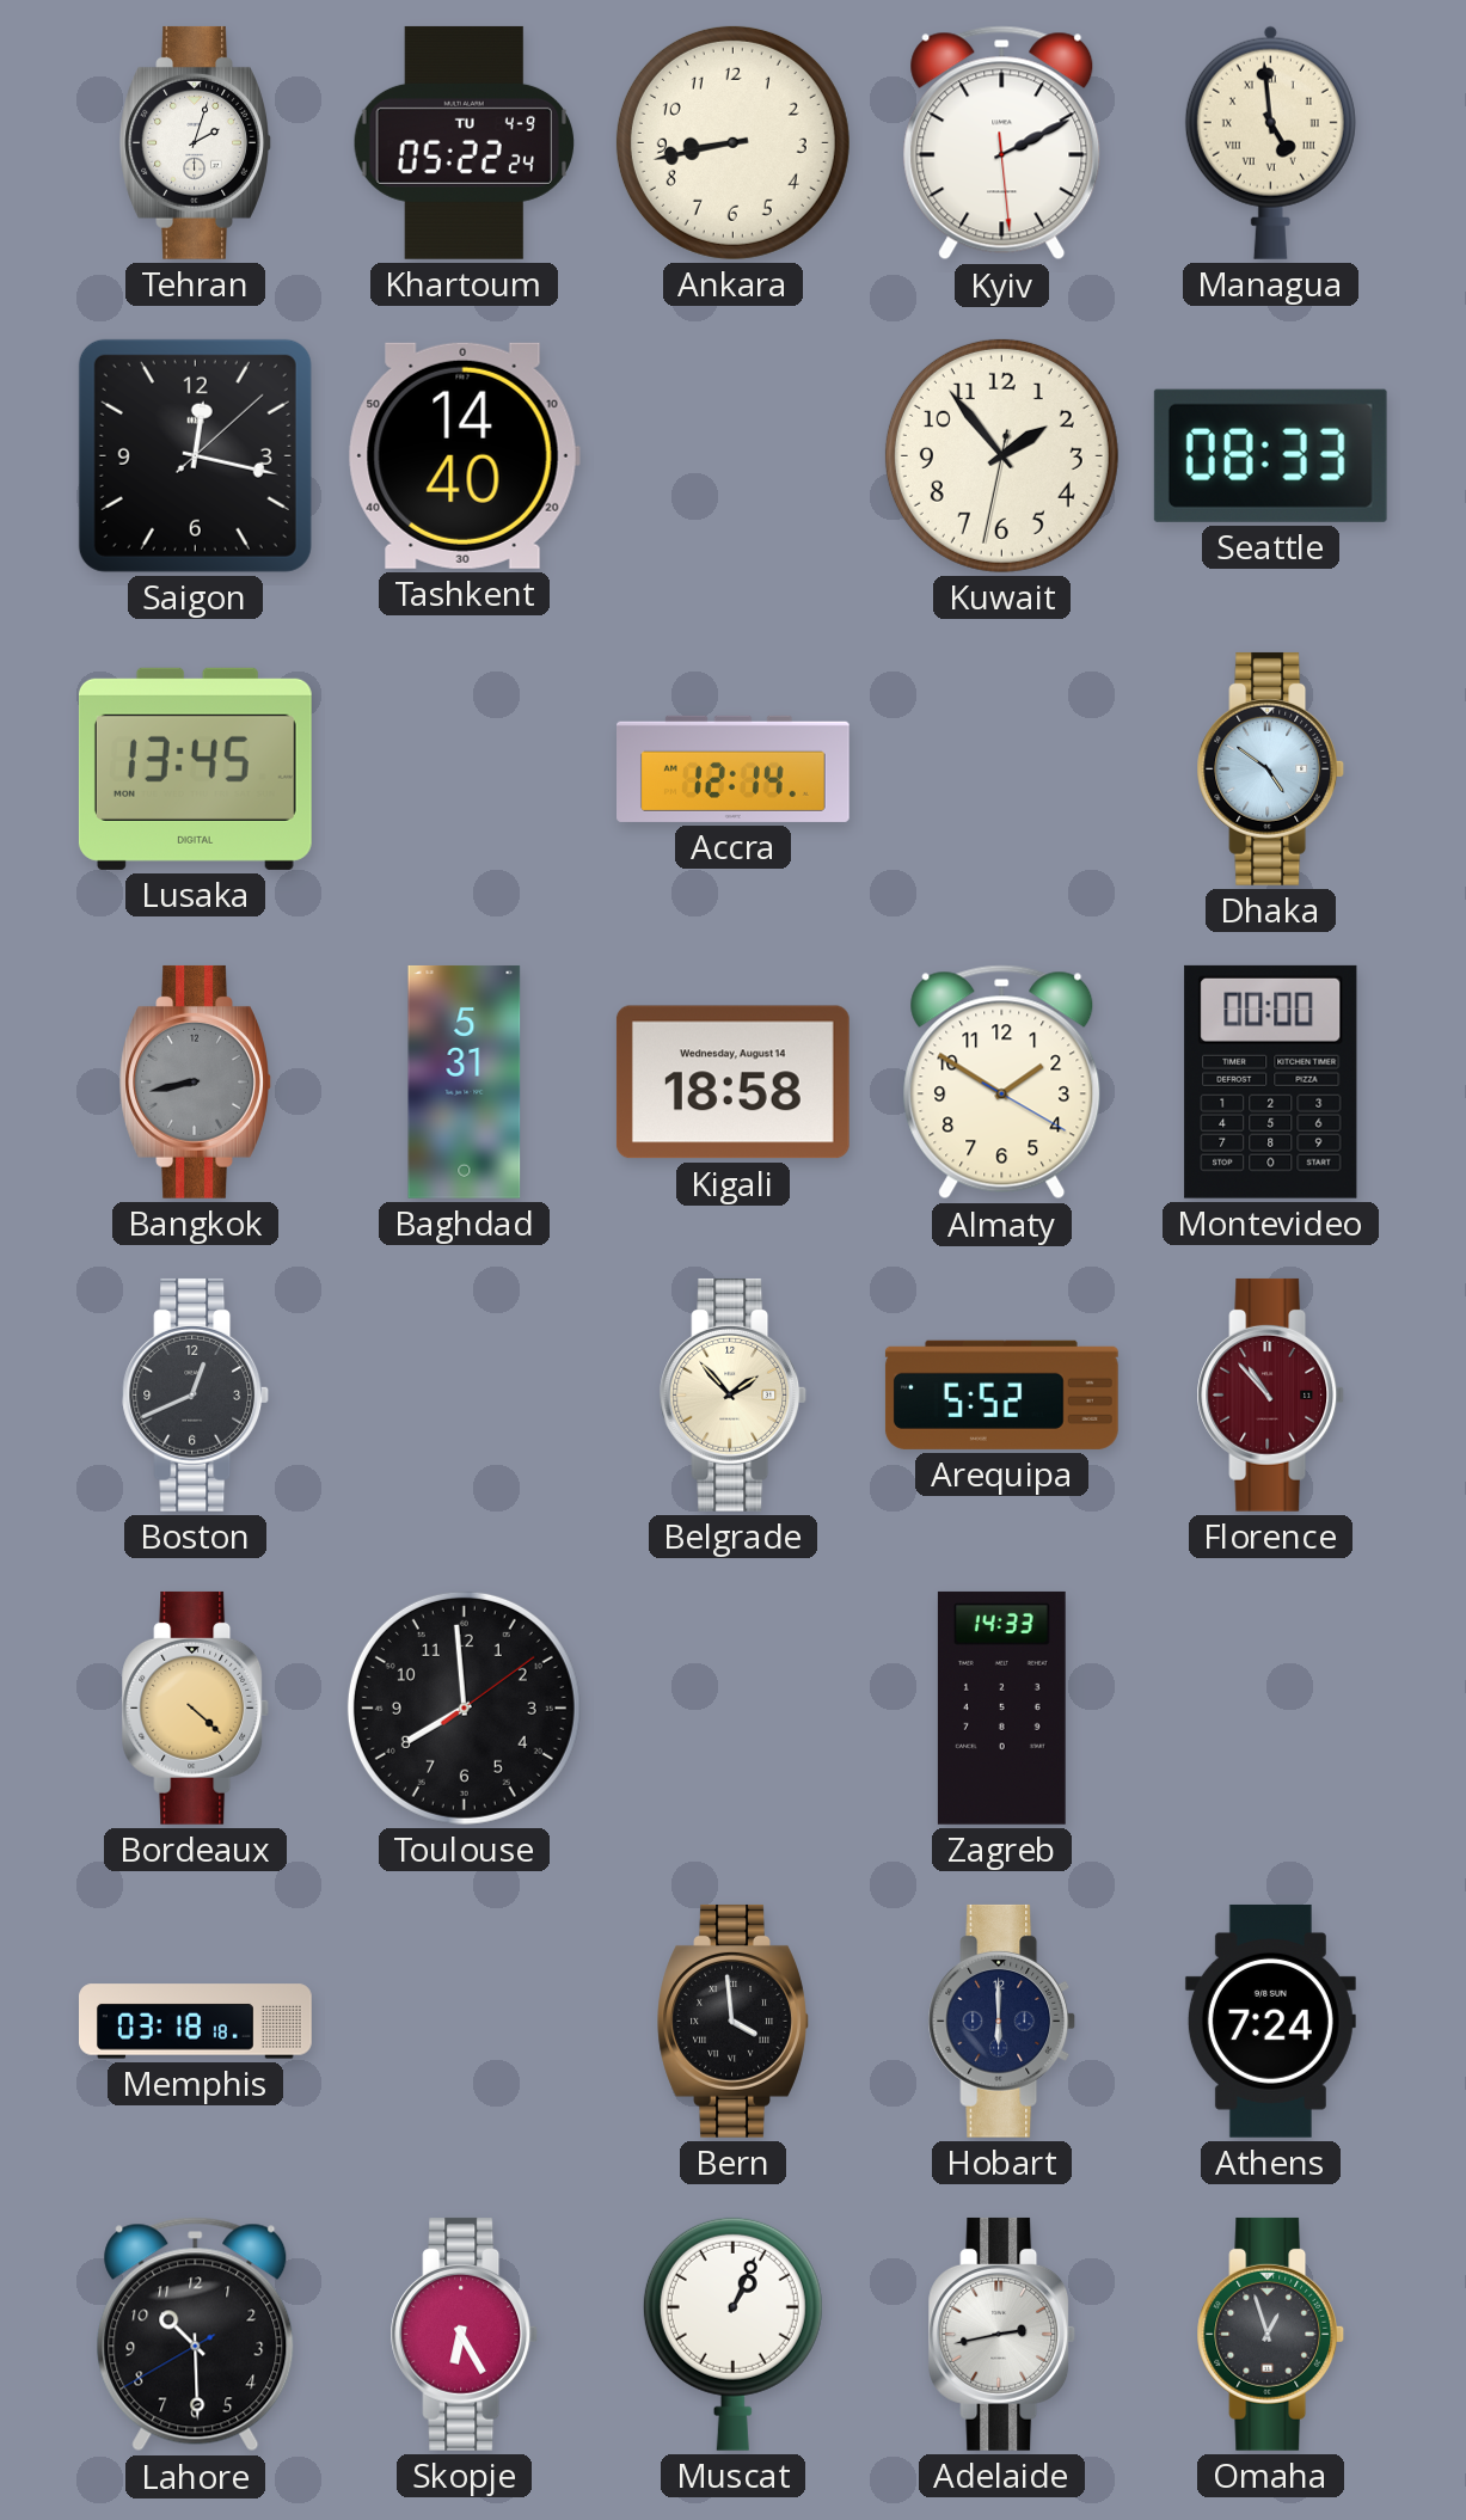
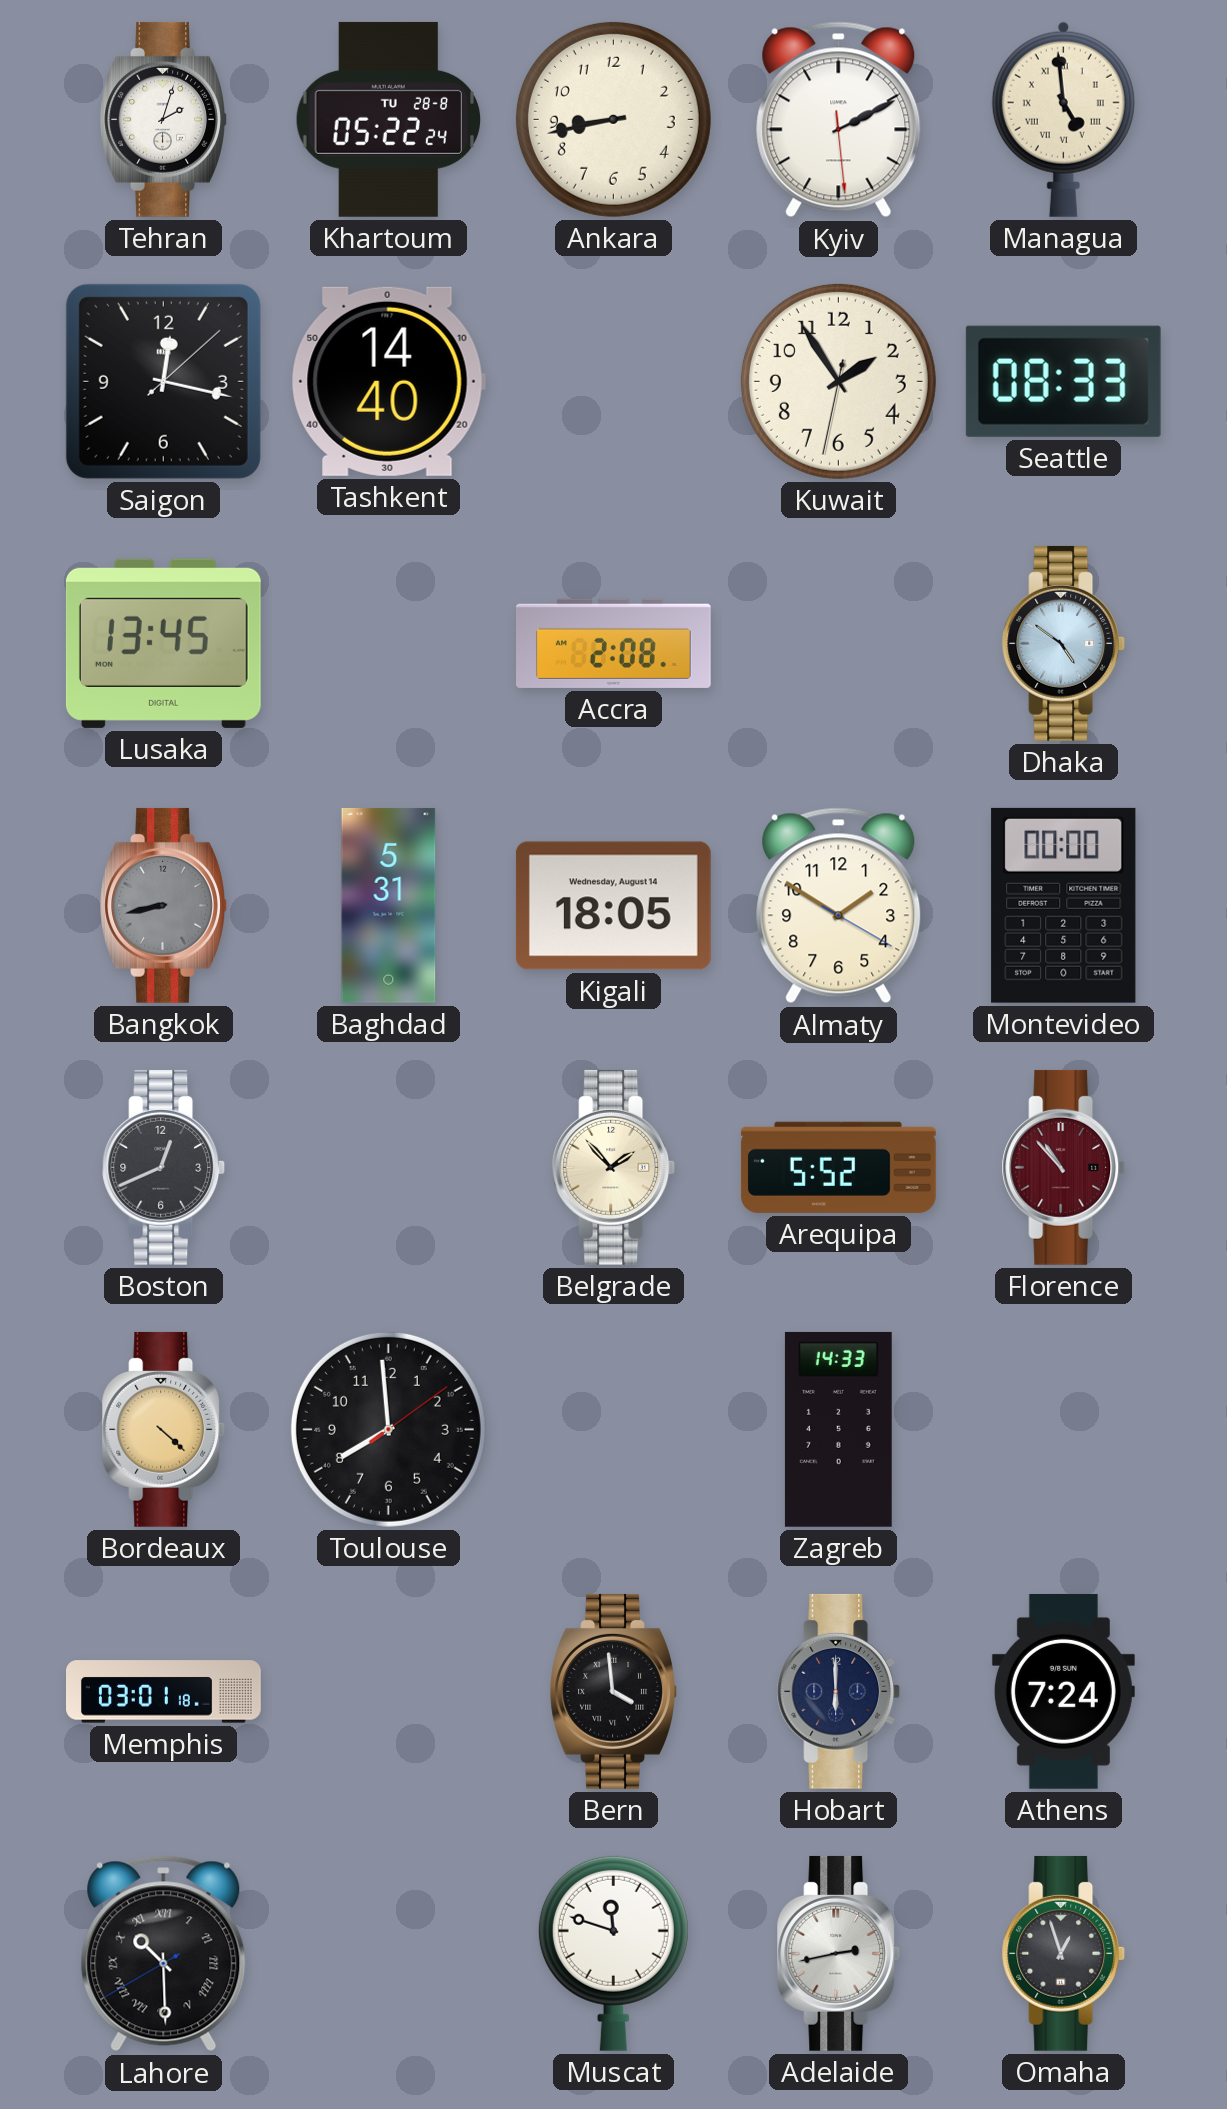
Khartoum date: TU 4-9 -> TU 28-8
Kuwait: 1:53 -> 1:54
Accra: 12:14 -> 2:08
Kigali: 18:58 -> 18:05
Memphis: 03:18 -> 03:01
Lahore numerals: Arabic -> Roman
Skopje: 6:25 -> none
Muscat: 1:04 -> 11:48
